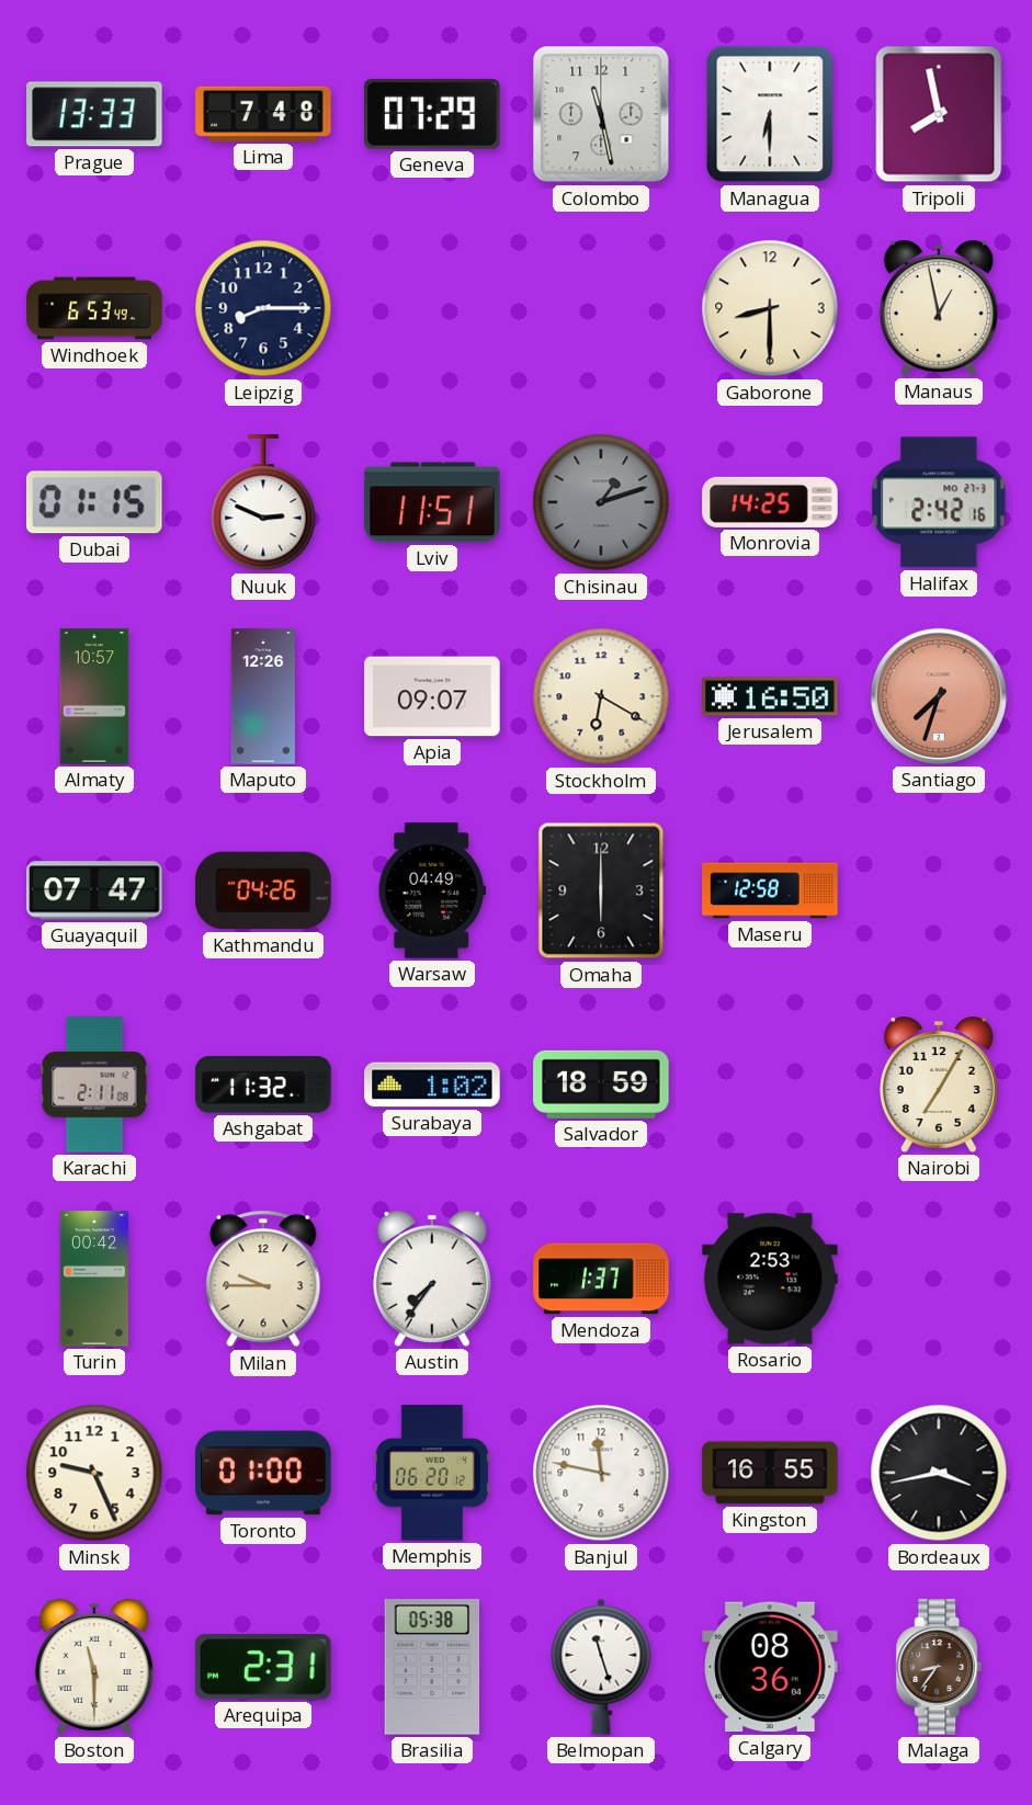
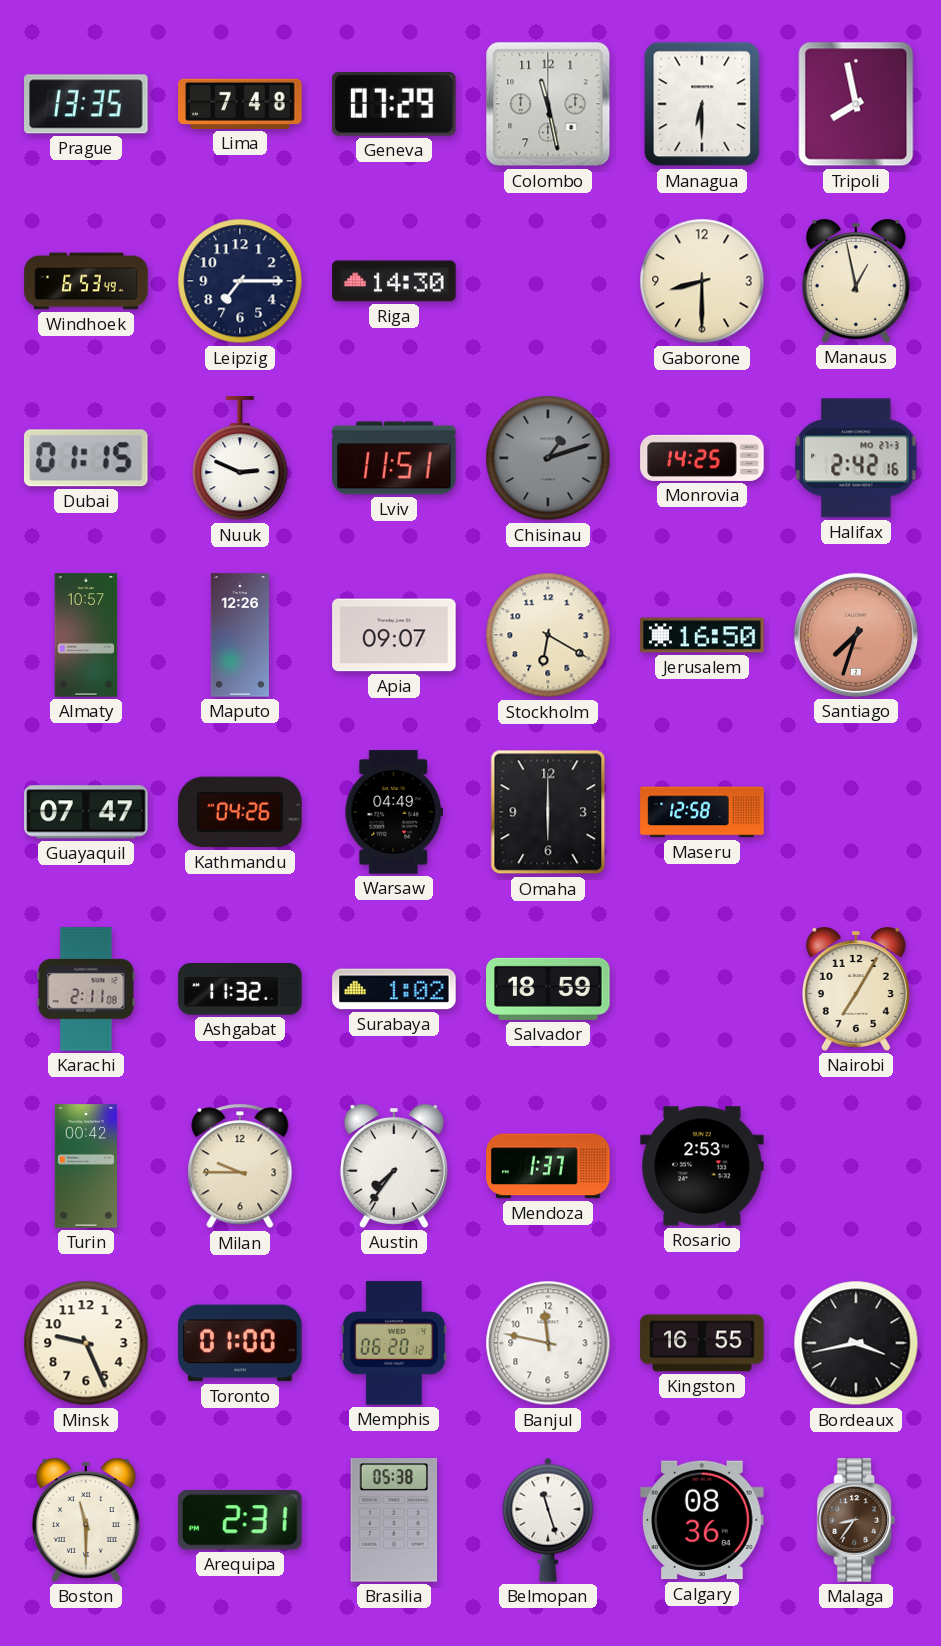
Prague: 13:33 -> 13:35
Leipzig: 8:15 -> 7:15
Riga: none -> 14:30
